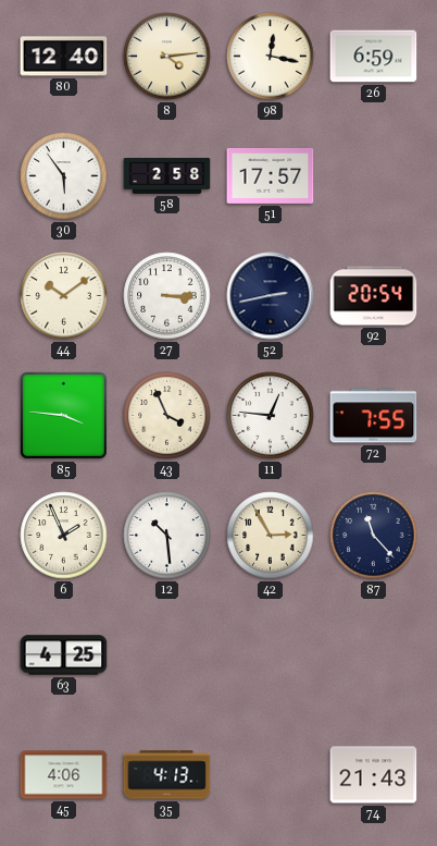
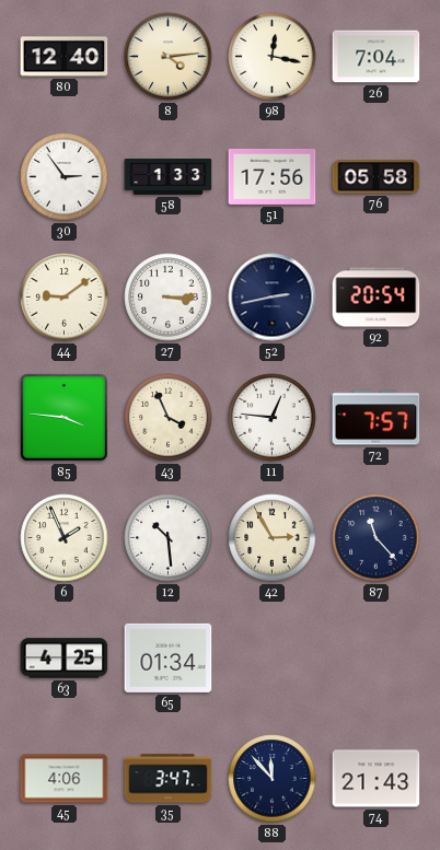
26: 6:59 -> 7:04
30: 5:54 -> 2:54
58: 2:58 -> 1:33
51: 17:57 -> 17:56
76: none -> 05:58
44: 10:09 -> 9:09
72: 7:55 -> 7:57
65: none -> 01:34
35: 4:13 -> 3:47
88: none -> 11:53
